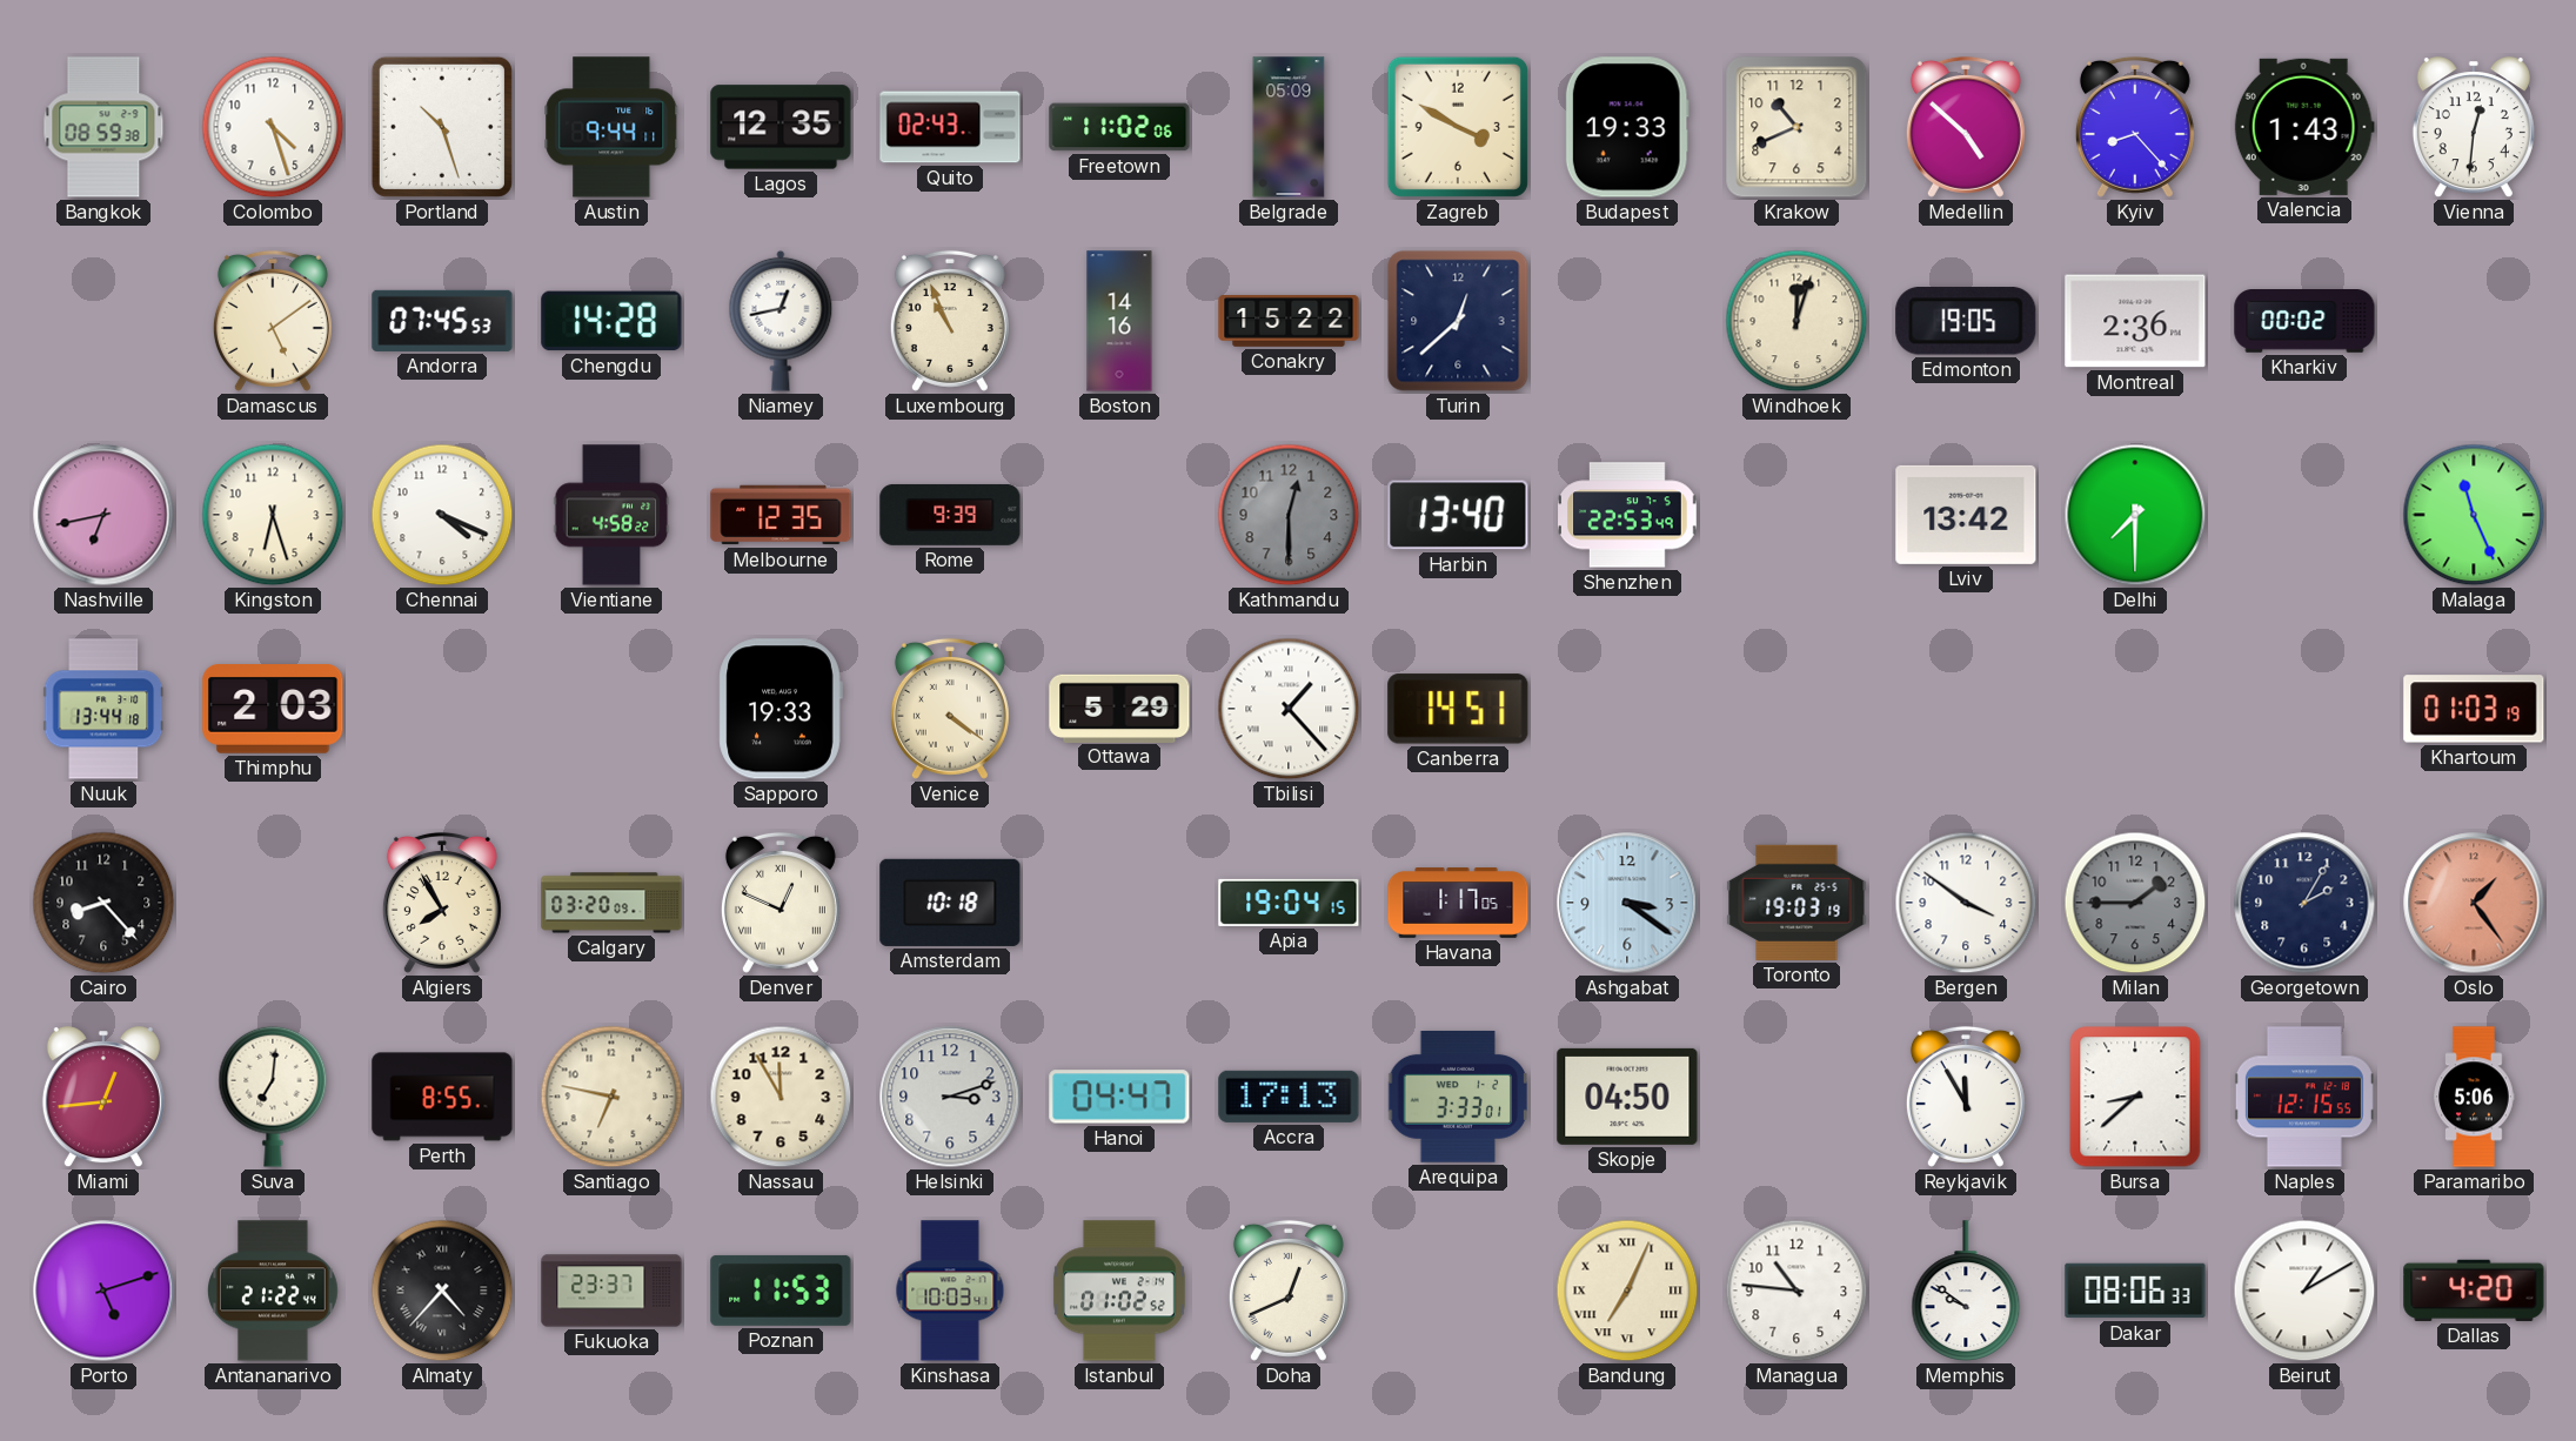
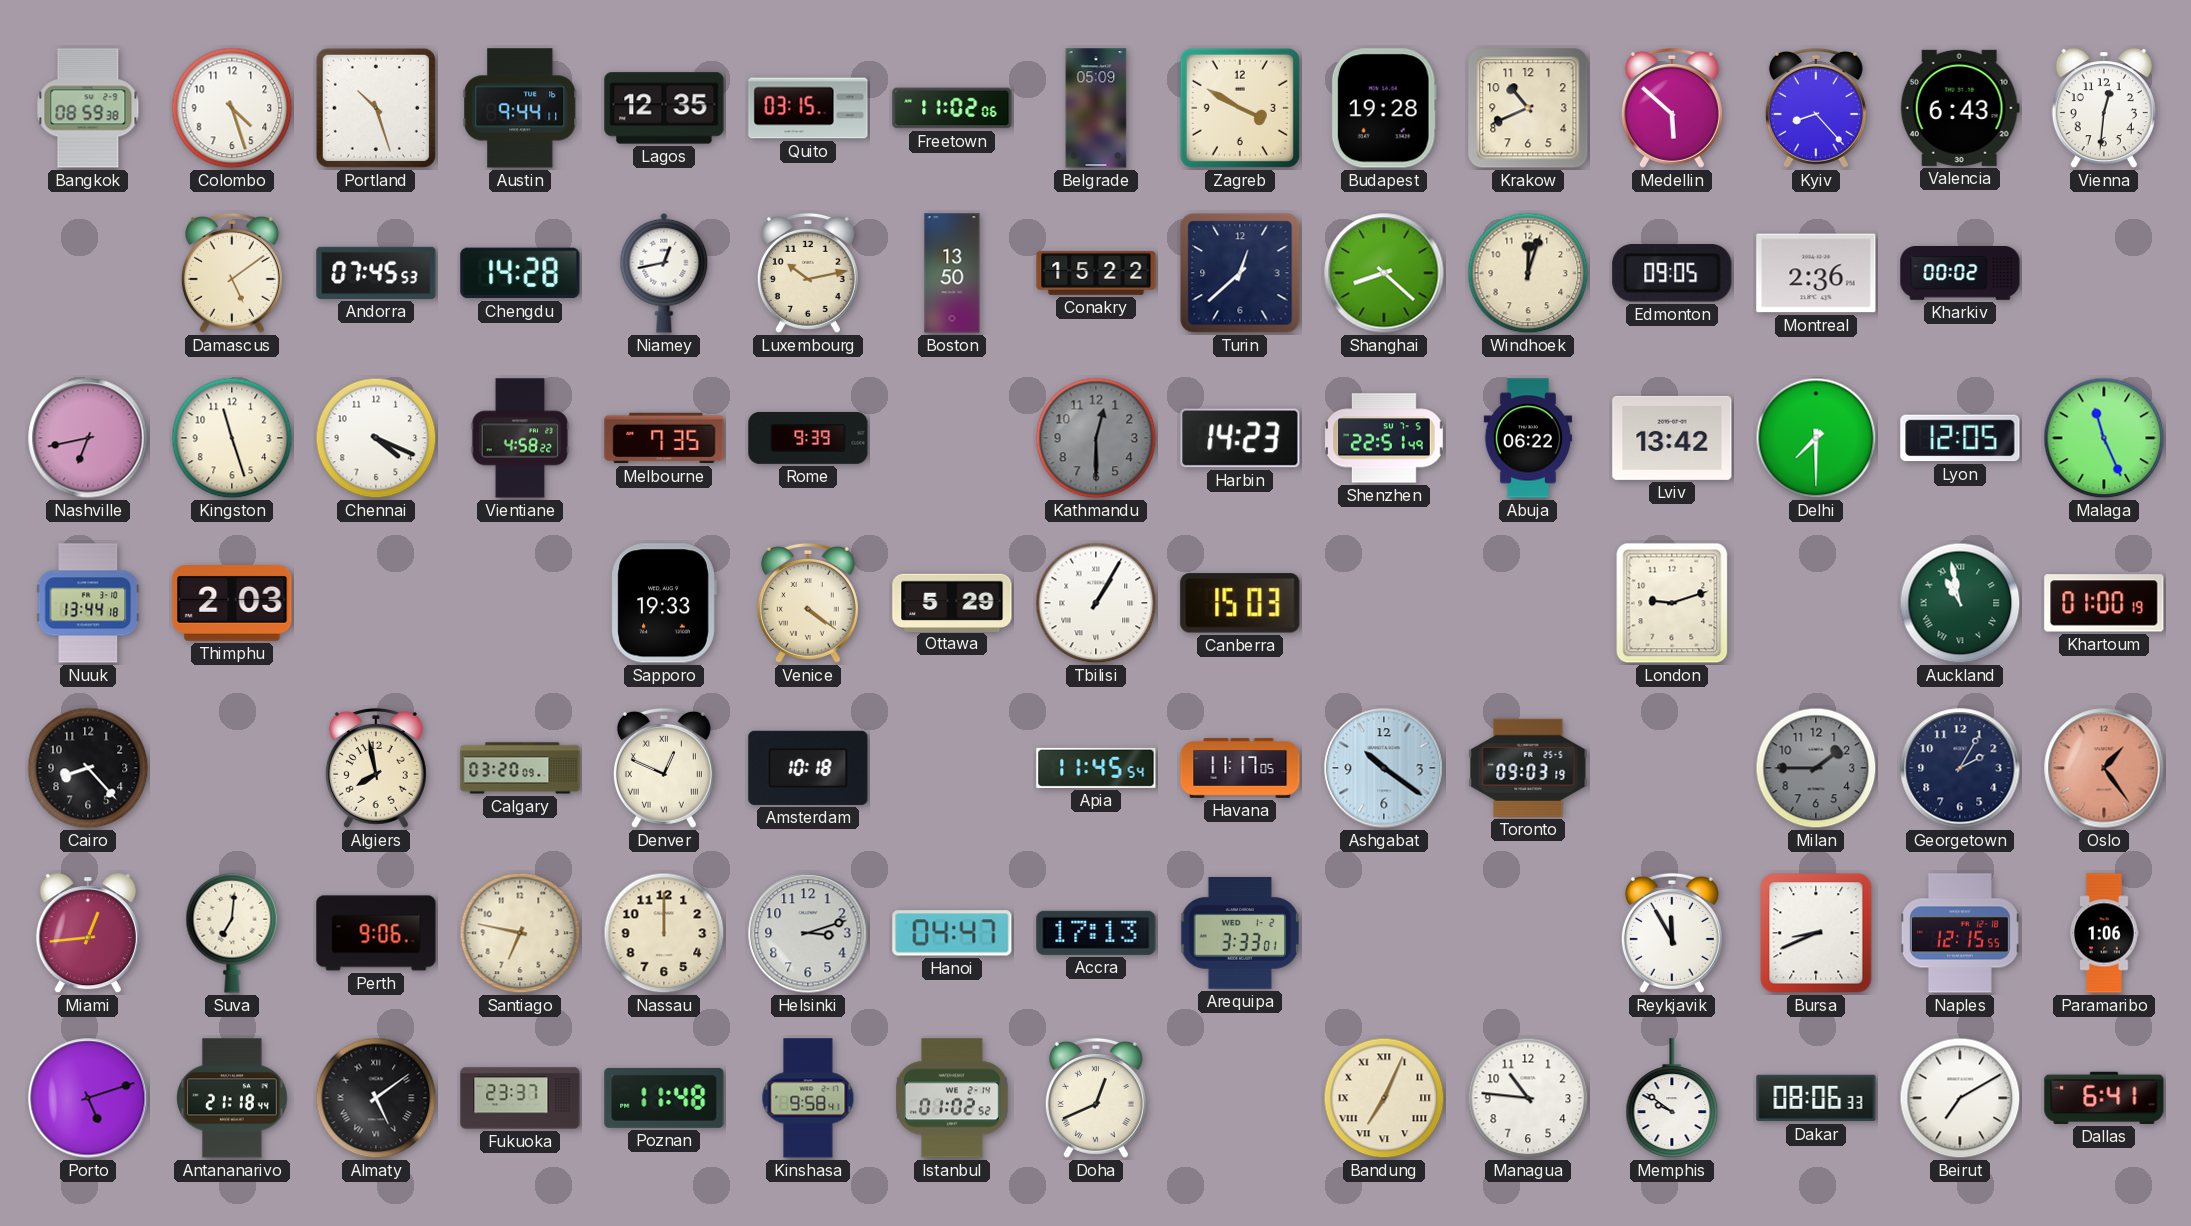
Quito: 02:43 -> 03:15
Budapest: 19:33 -> 19:28
Medellin: 4:52 -> 5:52
Valencia: 1:43 -> 6:43
Luxembourg: 10:56 -> 10:13
Boston: 14:16 -> 13:50
Shanghai: none -> 8:22
Edmonton: 19:05 -> 09:05
Kingston: 6:27 -> 11:27
Melbourne: 12:35 -> 7:35
Harbin: 13:40 -> 14:23
Shenzhen: 22:53 -> 22:51
Abuja: none -> 06:22
Lyon: none -> 12:05
Tbilisi: 1:23 -> 1:05
Canberra: 14:51 -> 15:03
London: none -> 9:12
Auckland: none -> 10:58
Khartoum: 01:03 -> 01:00
Algiers: 7:55 -> 7:58
Apia: 19:04 -> 11:45
Havana: 1:17 -> 11:17
Ashgabat: 3:21 -> 10:21
Toronto: 19:03 -> 09:03
Bergen: 3:51 -> none
Perth: 8:55 -> 9:06
Nassau: 11:55 -> 12:00
Skopje: 04:50 -> none
Bursa: 8:38 -> 8:41
Paramaribo: 5:06 -> 1:06
Antananarivo: 21:22 -> 21:18
Almaty: 4:37 -> 5:09
Poznan: 11:53 -> 11:48
Kinshasa: 10:03 -> 9:58
Beirut: 1:10 -> 7:10
Dallas: 4:20 -> 6:41
